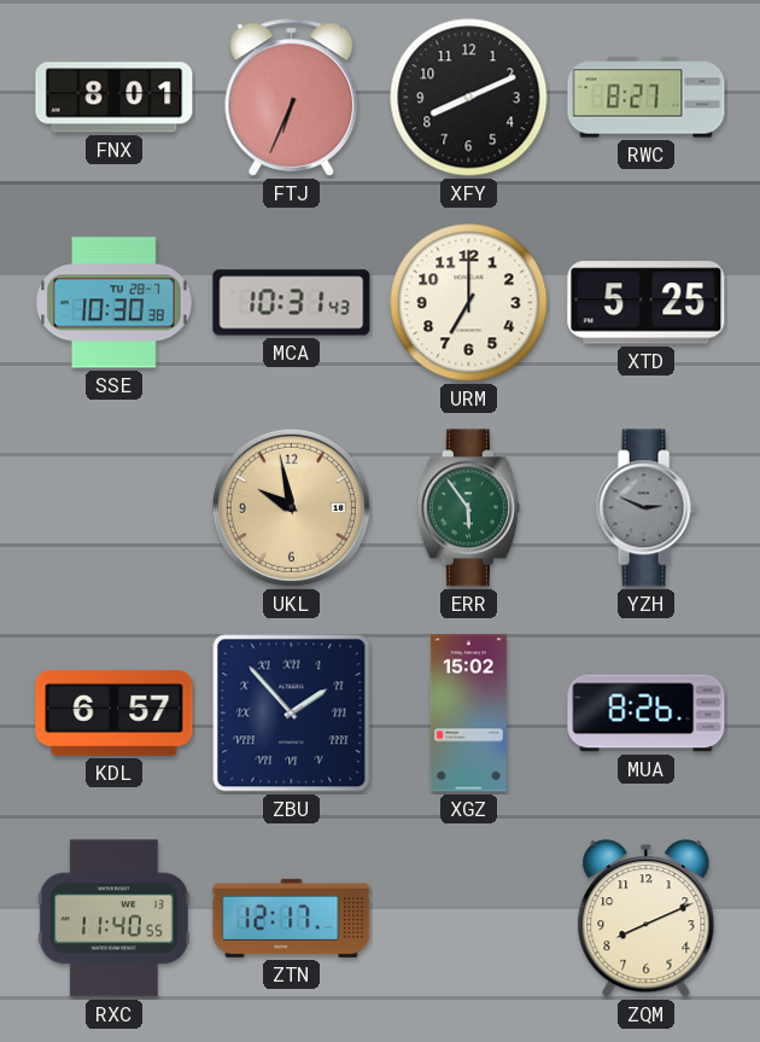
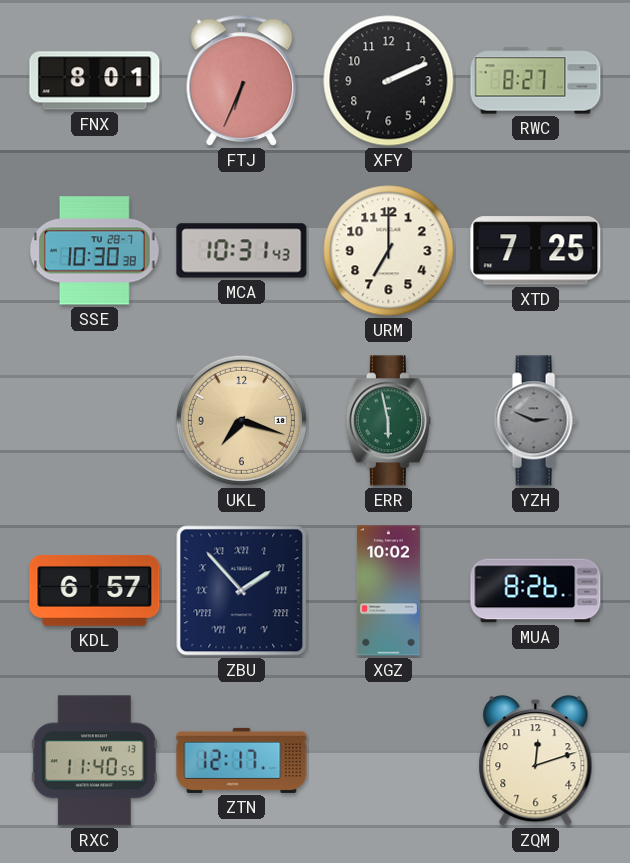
XFY: 8:11 -> 2:11
XTD: 5:25 -> 7:25
UKL: 9:58 -> 7:18
ERR: 5:54 -> 5:58
XGZ: 15:02 -> 10:02
ZQM: 8:11 -> 12:12
